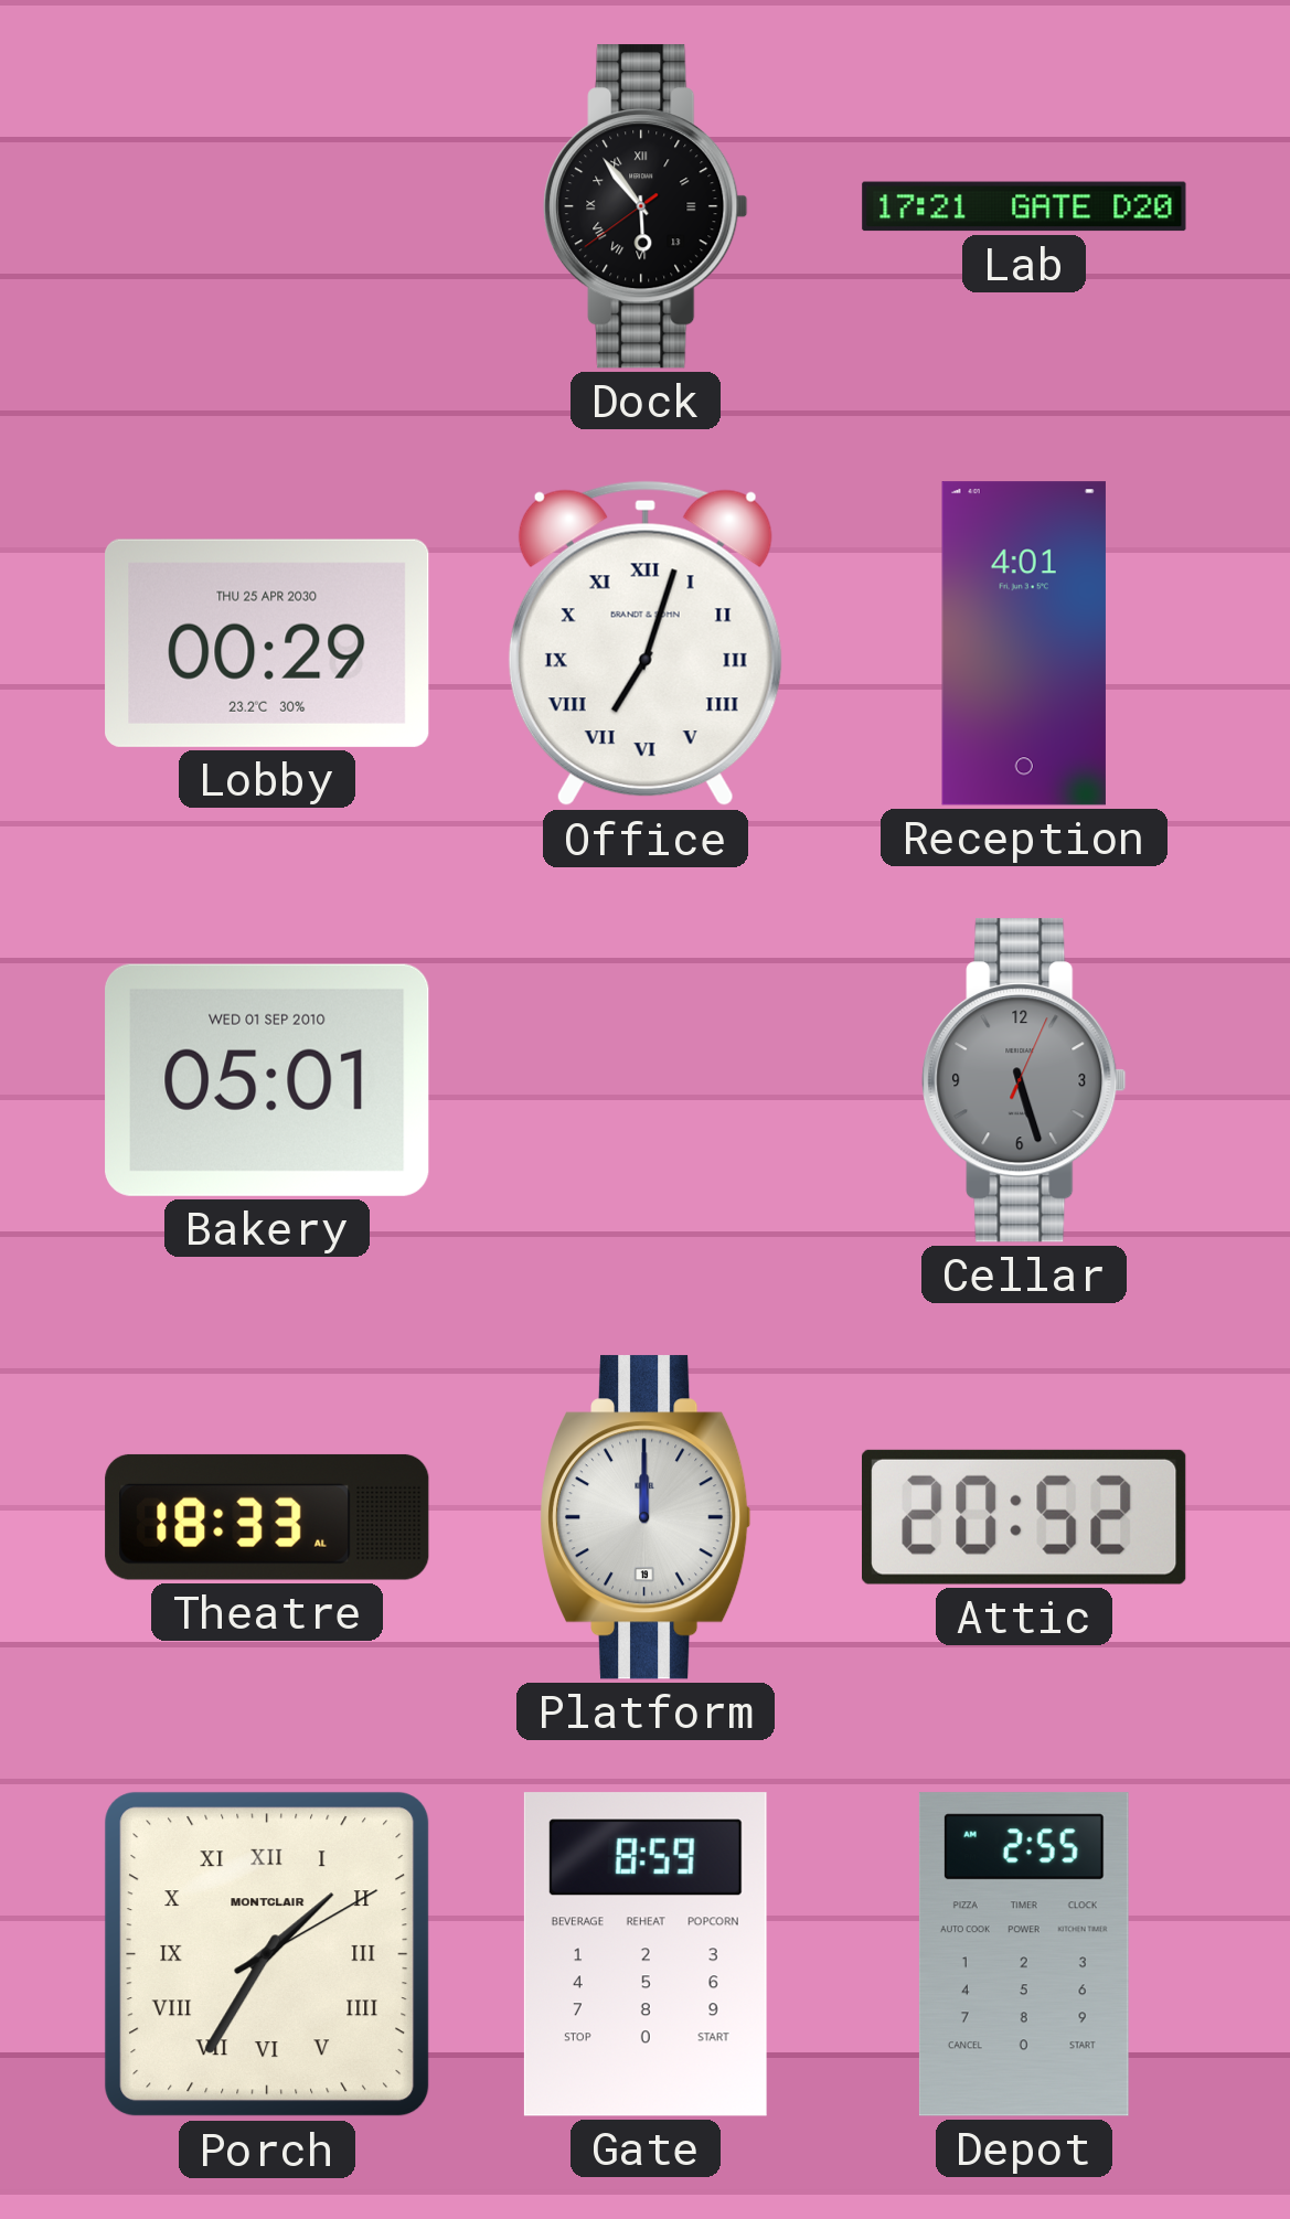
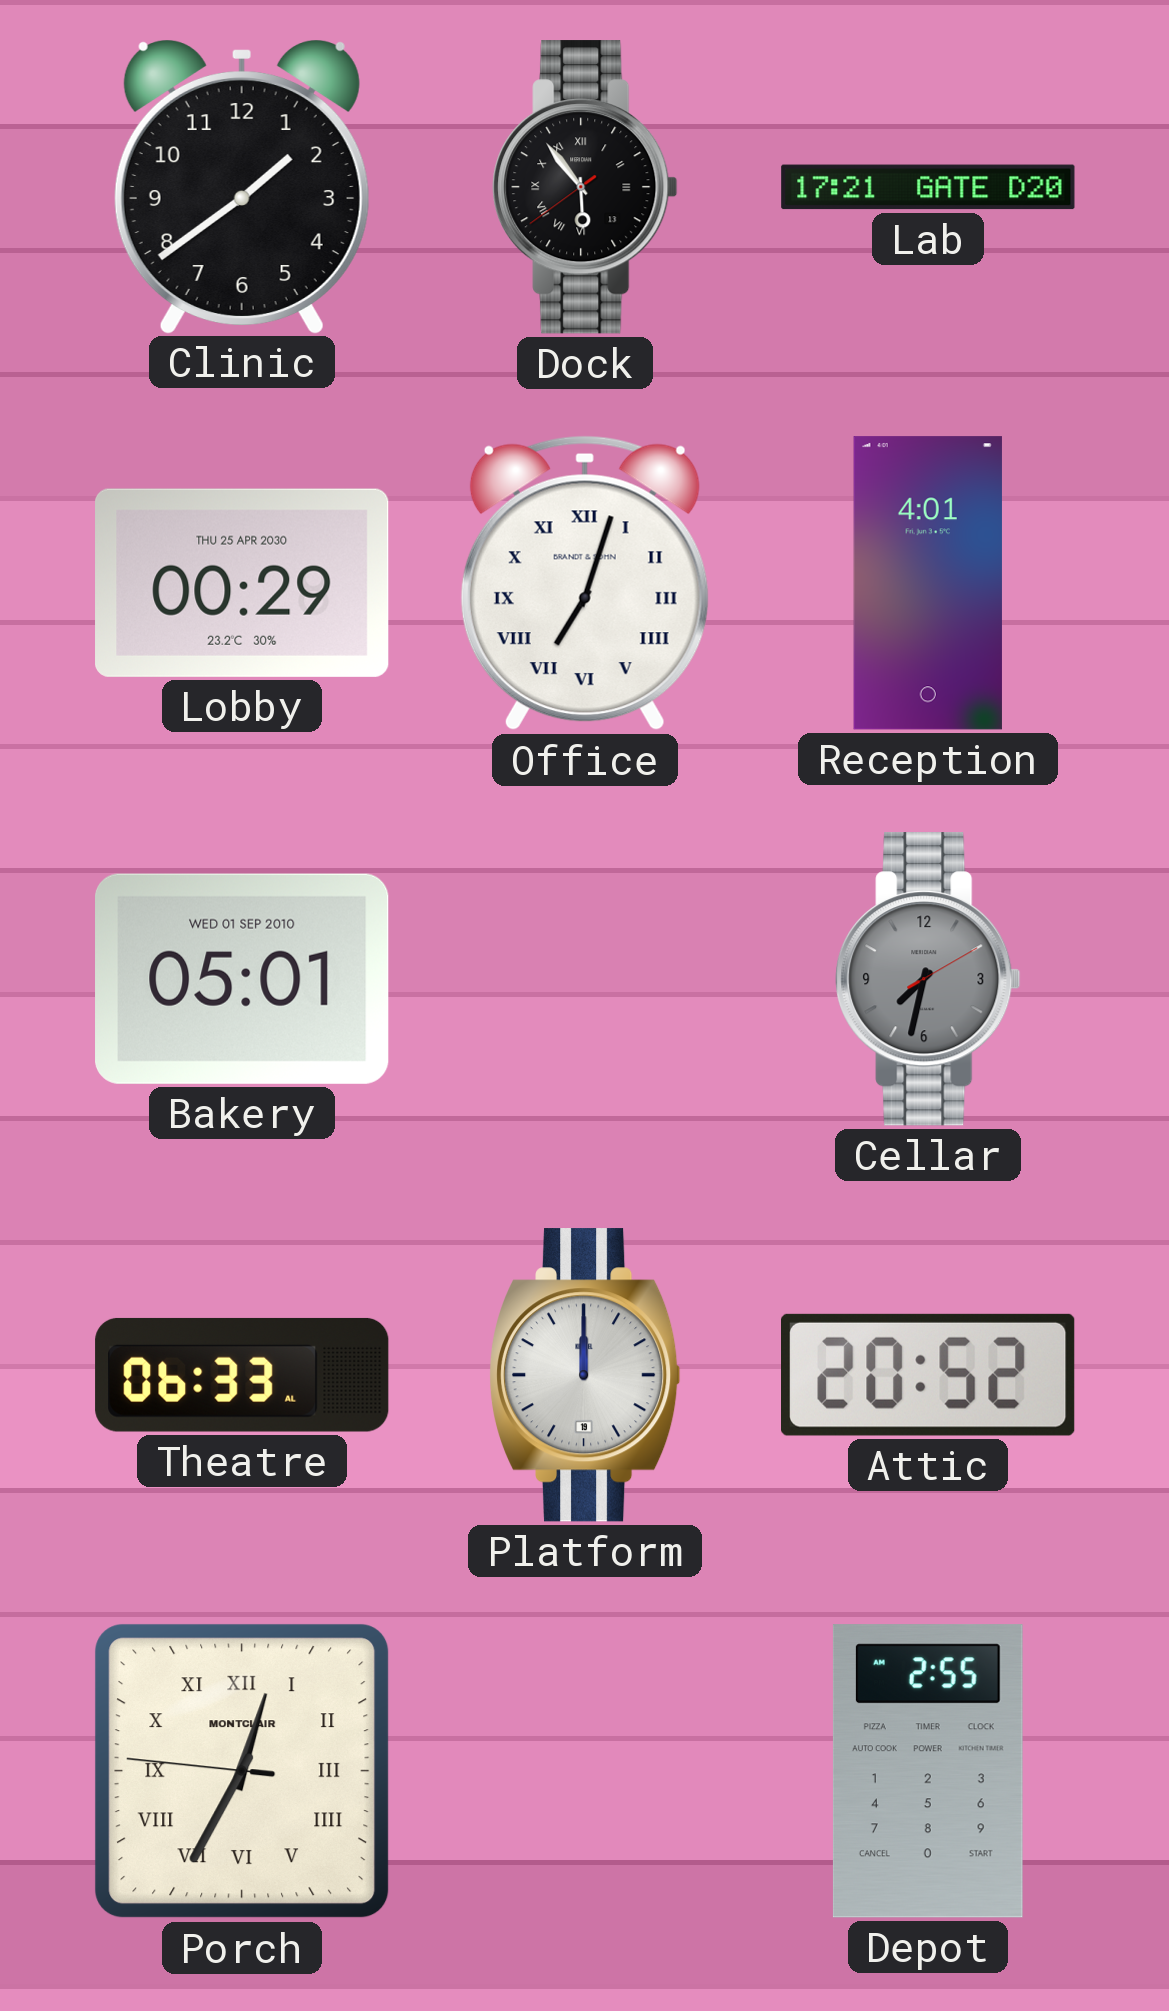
Clinic: none -> 1:39
Cellar: 5:27 -> 7:32
Theatre: 18:33 -> 06:33
Porch: 1:35 -> 12:34
Gate: 8:59 -> none
